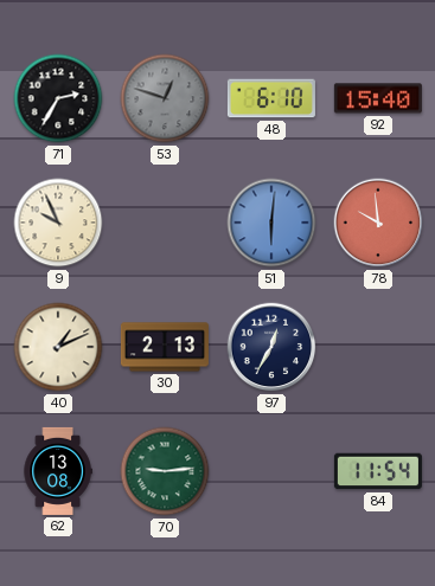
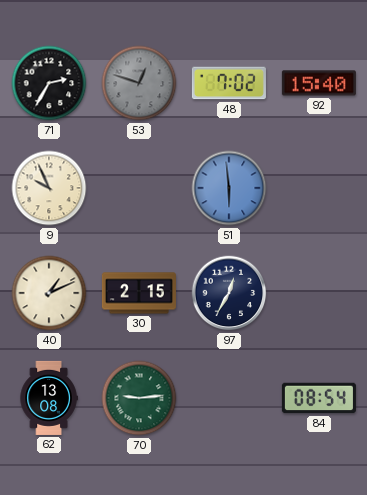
48: 6:10 -> 7:02
51: 6:01 -> 5:59
78: 9:59 -> none
30: 2:13 -> 2:15
84: 11:54 -> 08:54
